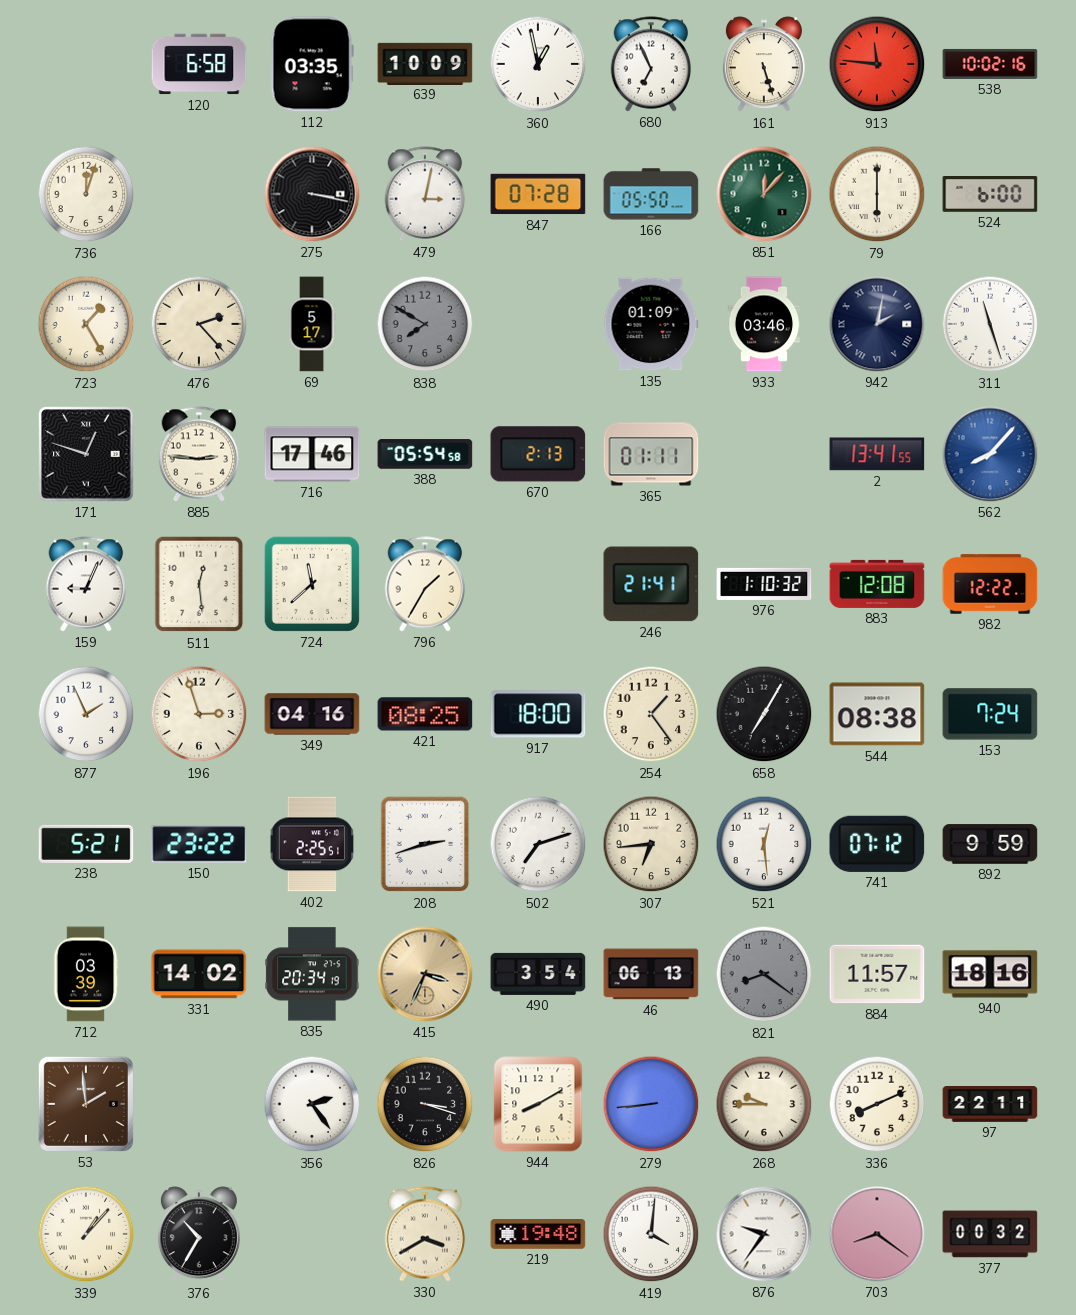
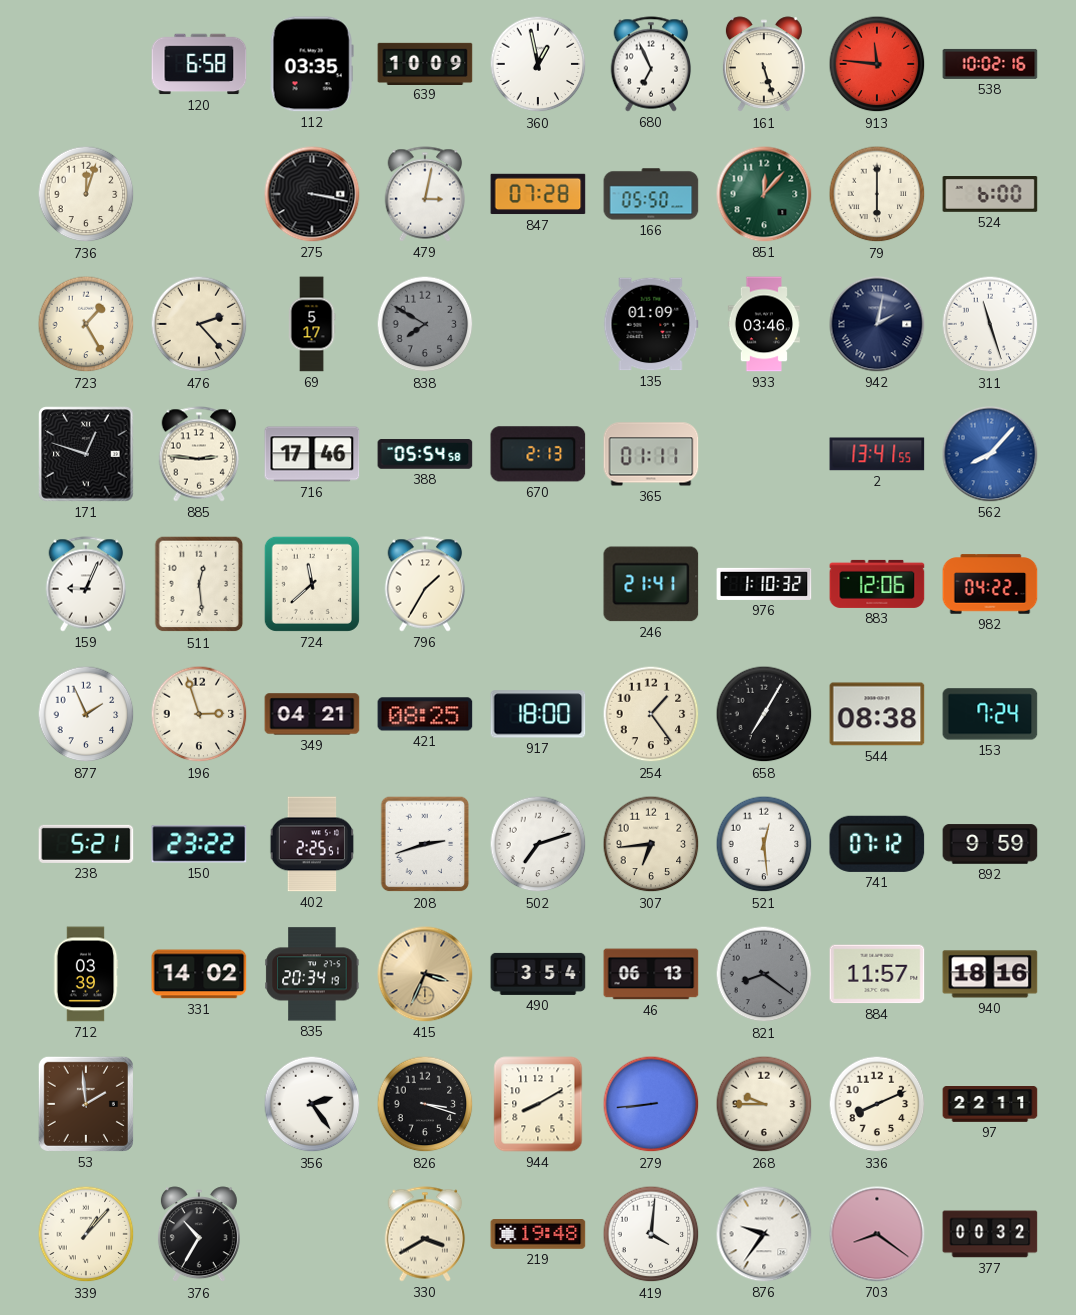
883: 12:08 -> 12:06
982: 12:22 -> 04:22
349: 04:16 -> 04:21
